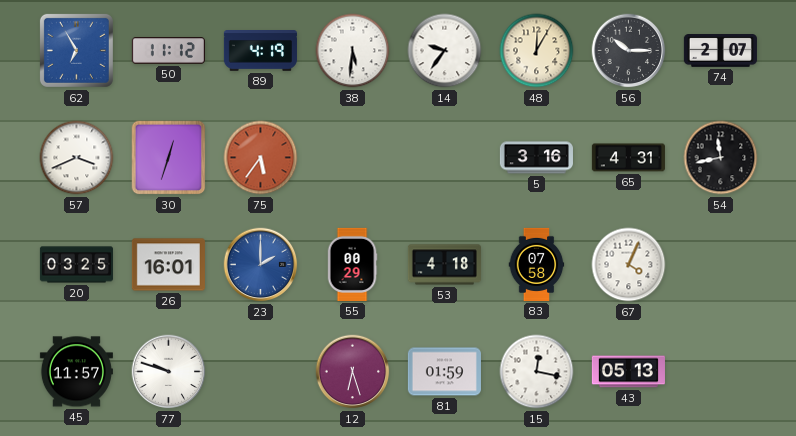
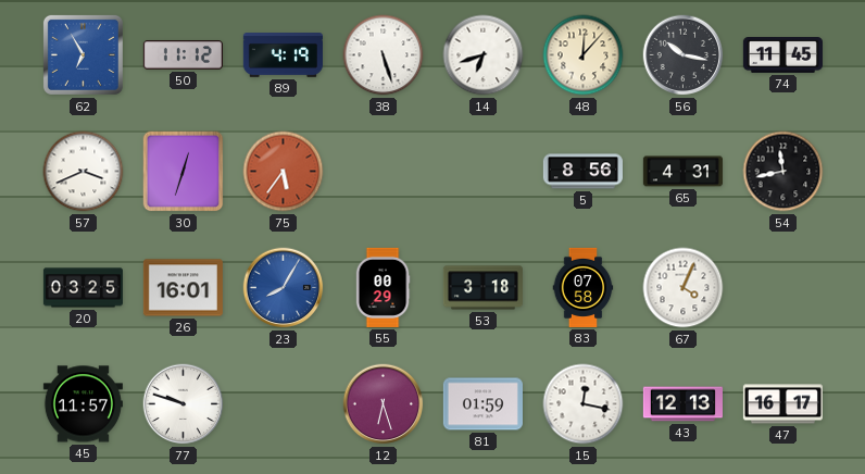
38: 5:31 -> 5:27
14: 9:36 -> 6:42
48: 12:05 -> 12:07
56: 10:15 -> 10:17
74: 2:07 -> 11:45
5: 3:16 -> 8:56
23: 2:00 -> 8:05
53: 4:18 -> 3:18
43: 05:13 -> 12:13
47: none -> 16:17
